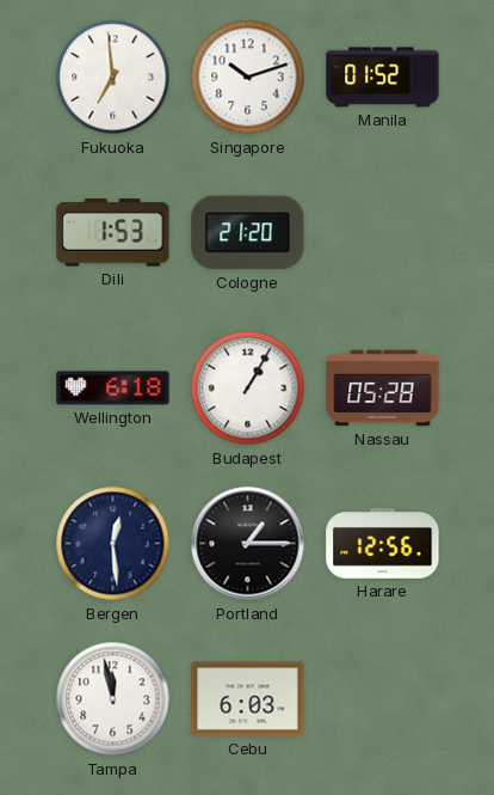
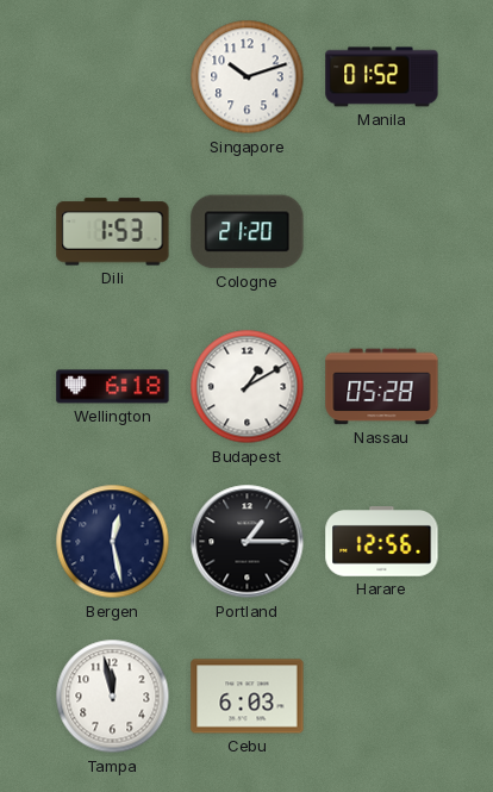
Fukuoka: 6:59 -> none
Budapest: 1:05 -> 1:10
Bergen: 12:29 -> 12:28
